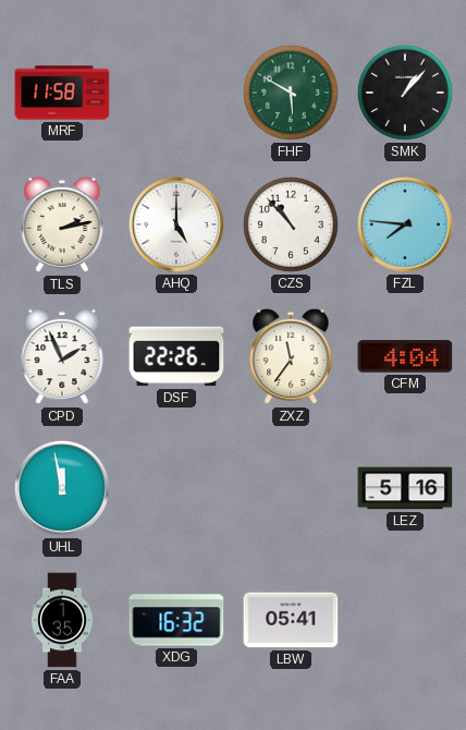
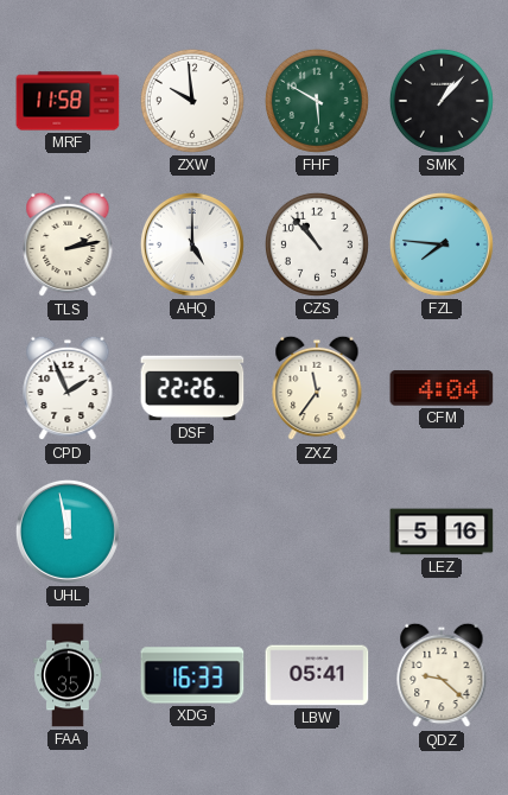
ZXW: none -> 9:59
XDG: 16:32 -> 16:33
QDZ: none -> 9:22
